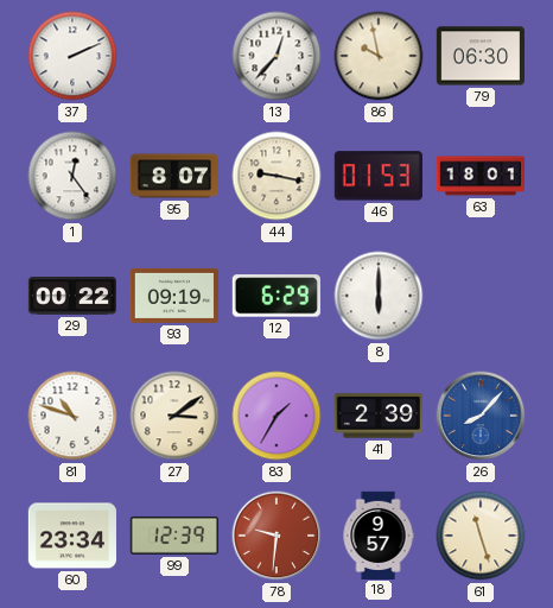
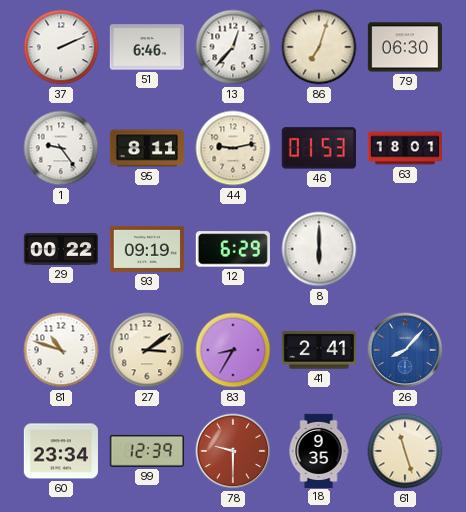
51: none -> 6:46
86: 9:58 -> 7:03
1: 12:24 -> 9:24
95: 8:07 -> 8:11
44: 9:17 -> 9:13
83: 1:35 -> 8:35
41: 2:39 -> 2:41
78: 9:31 -> 9:30
18: 9:57 -> 9:35
